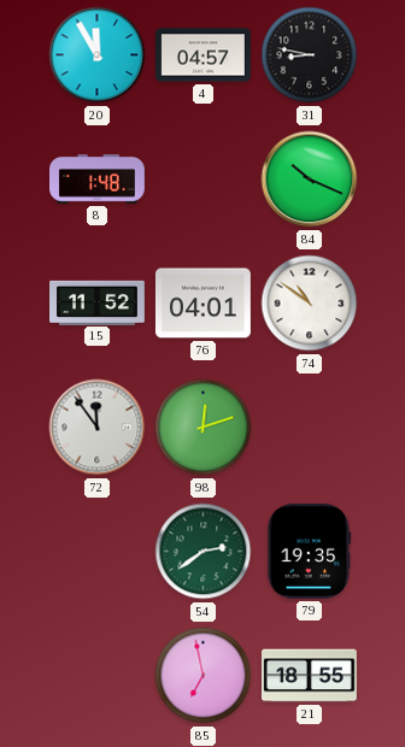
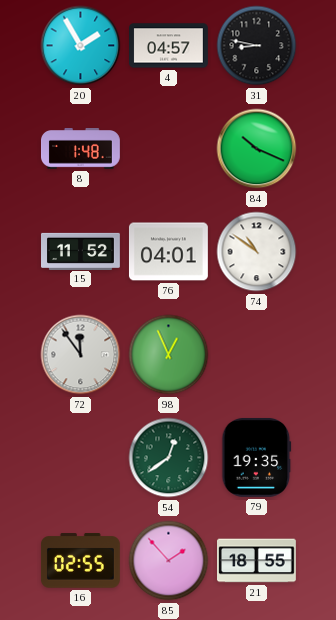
20: 11:55 -> 1:55
98: 12:12 -> 12:56
54: 2:39 -> 12:39
16: none -> 02:55
85: 6:58 -> 1:53
